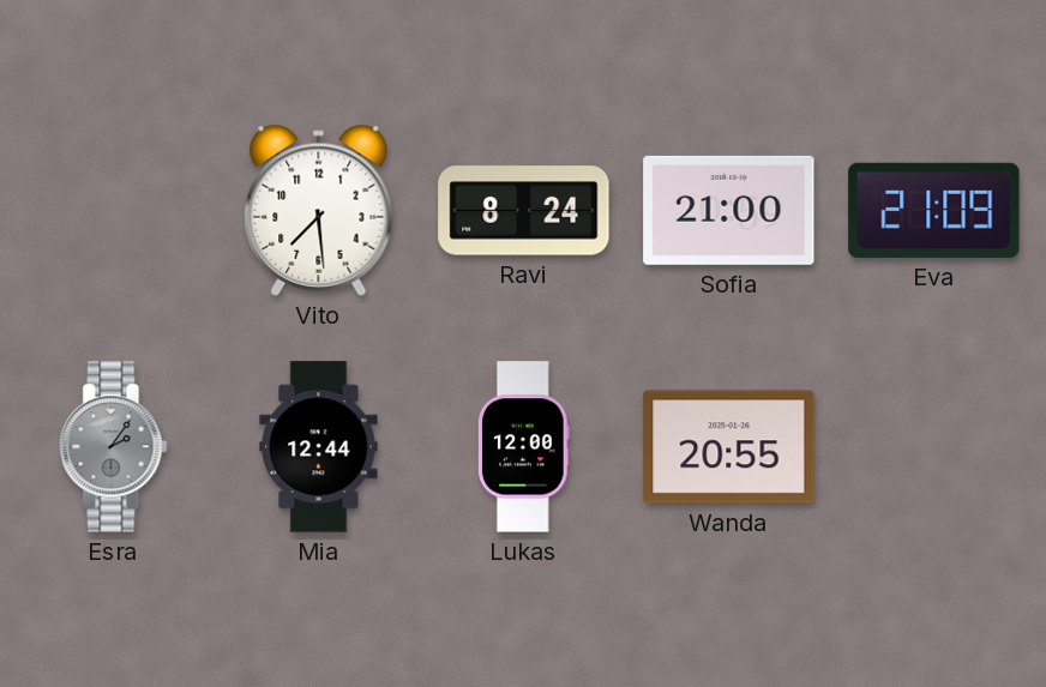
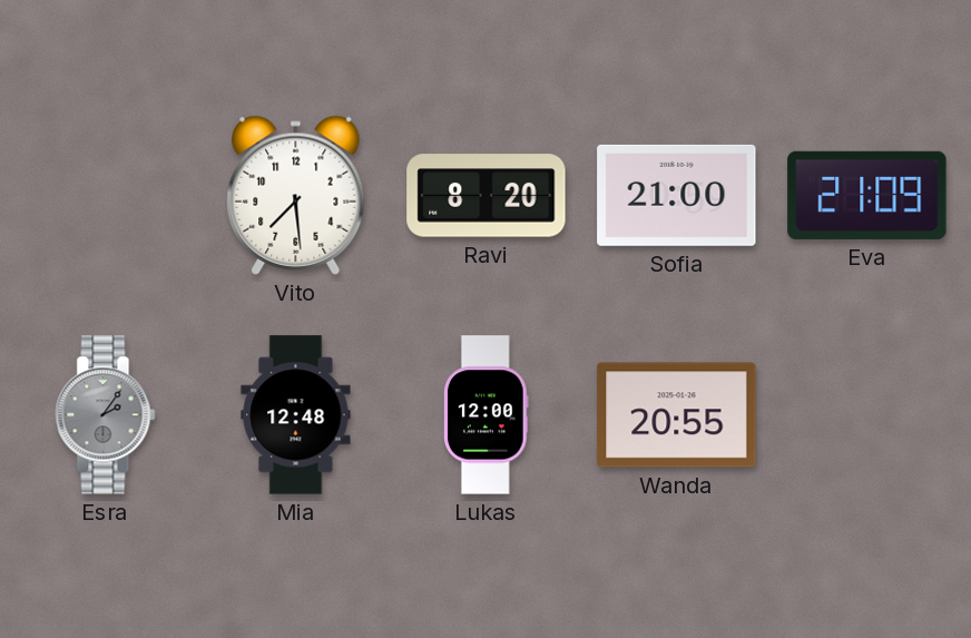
Ravi: 8:24 -> 8:20
Mia: 12:44 -> 12:48
